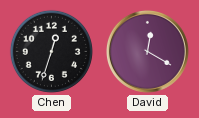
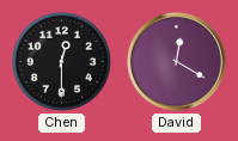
Chen: 12:33 -> 12:30
